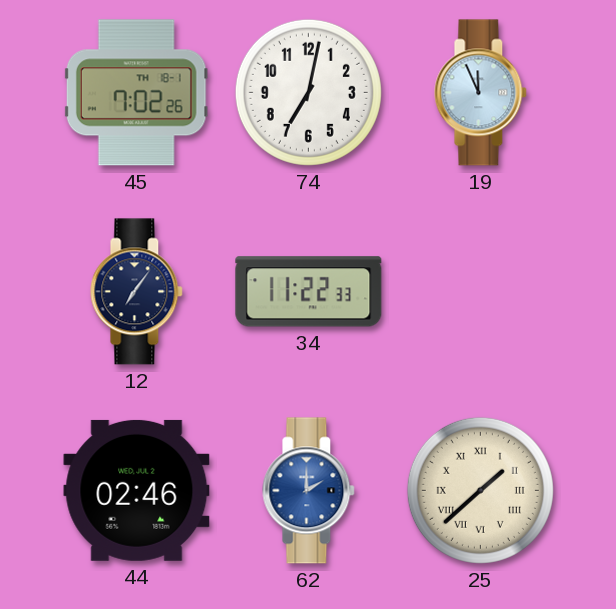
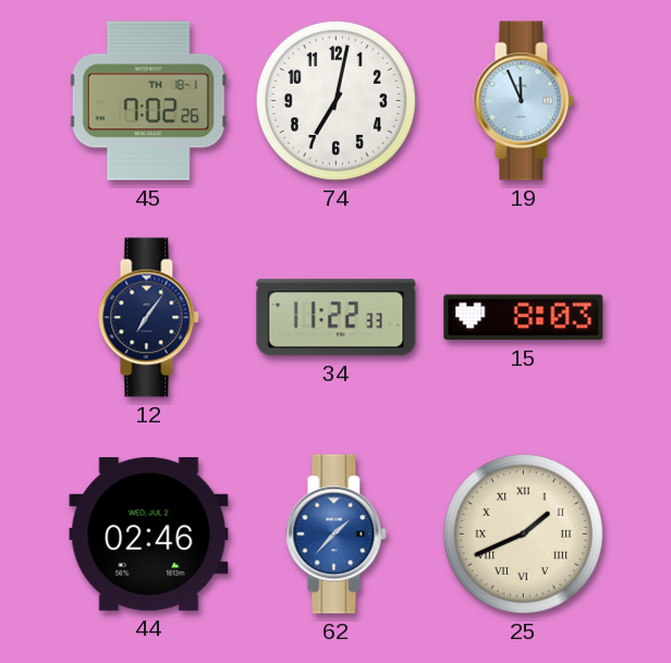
15: none -> 8:03
62: 2:00 -> 1:37
25: 1:38 -> 1:41
